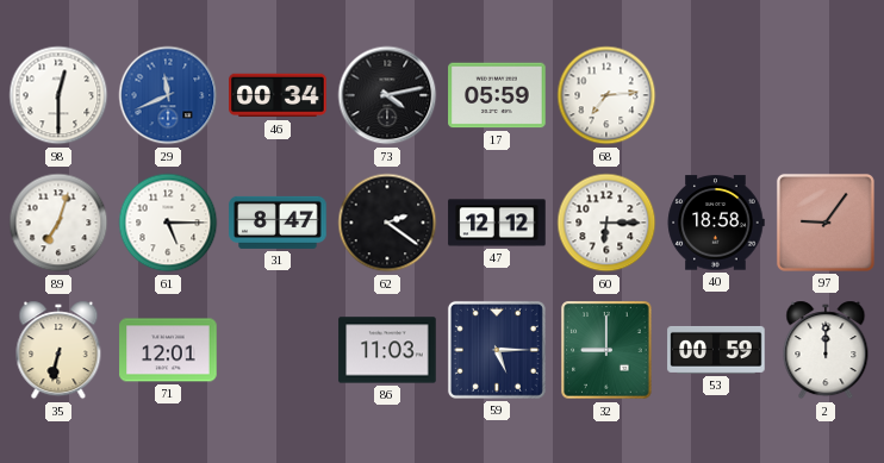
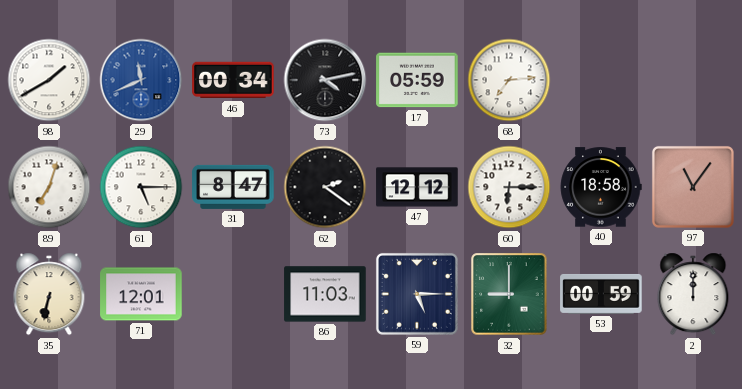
98: 12:30 -> 1:40
97: 9:06 -> 11:06
